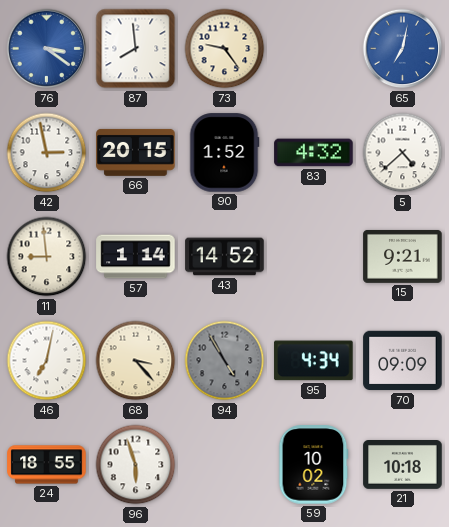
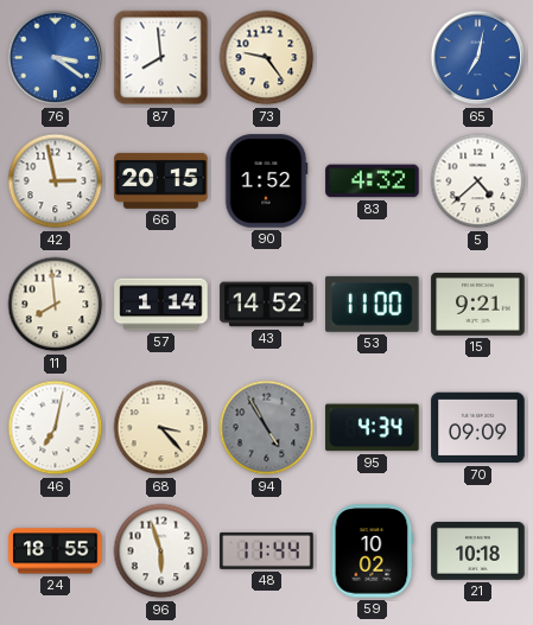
11: 8:59 -> 7:59
53: none -> 11:00
48: none -> 11:44
